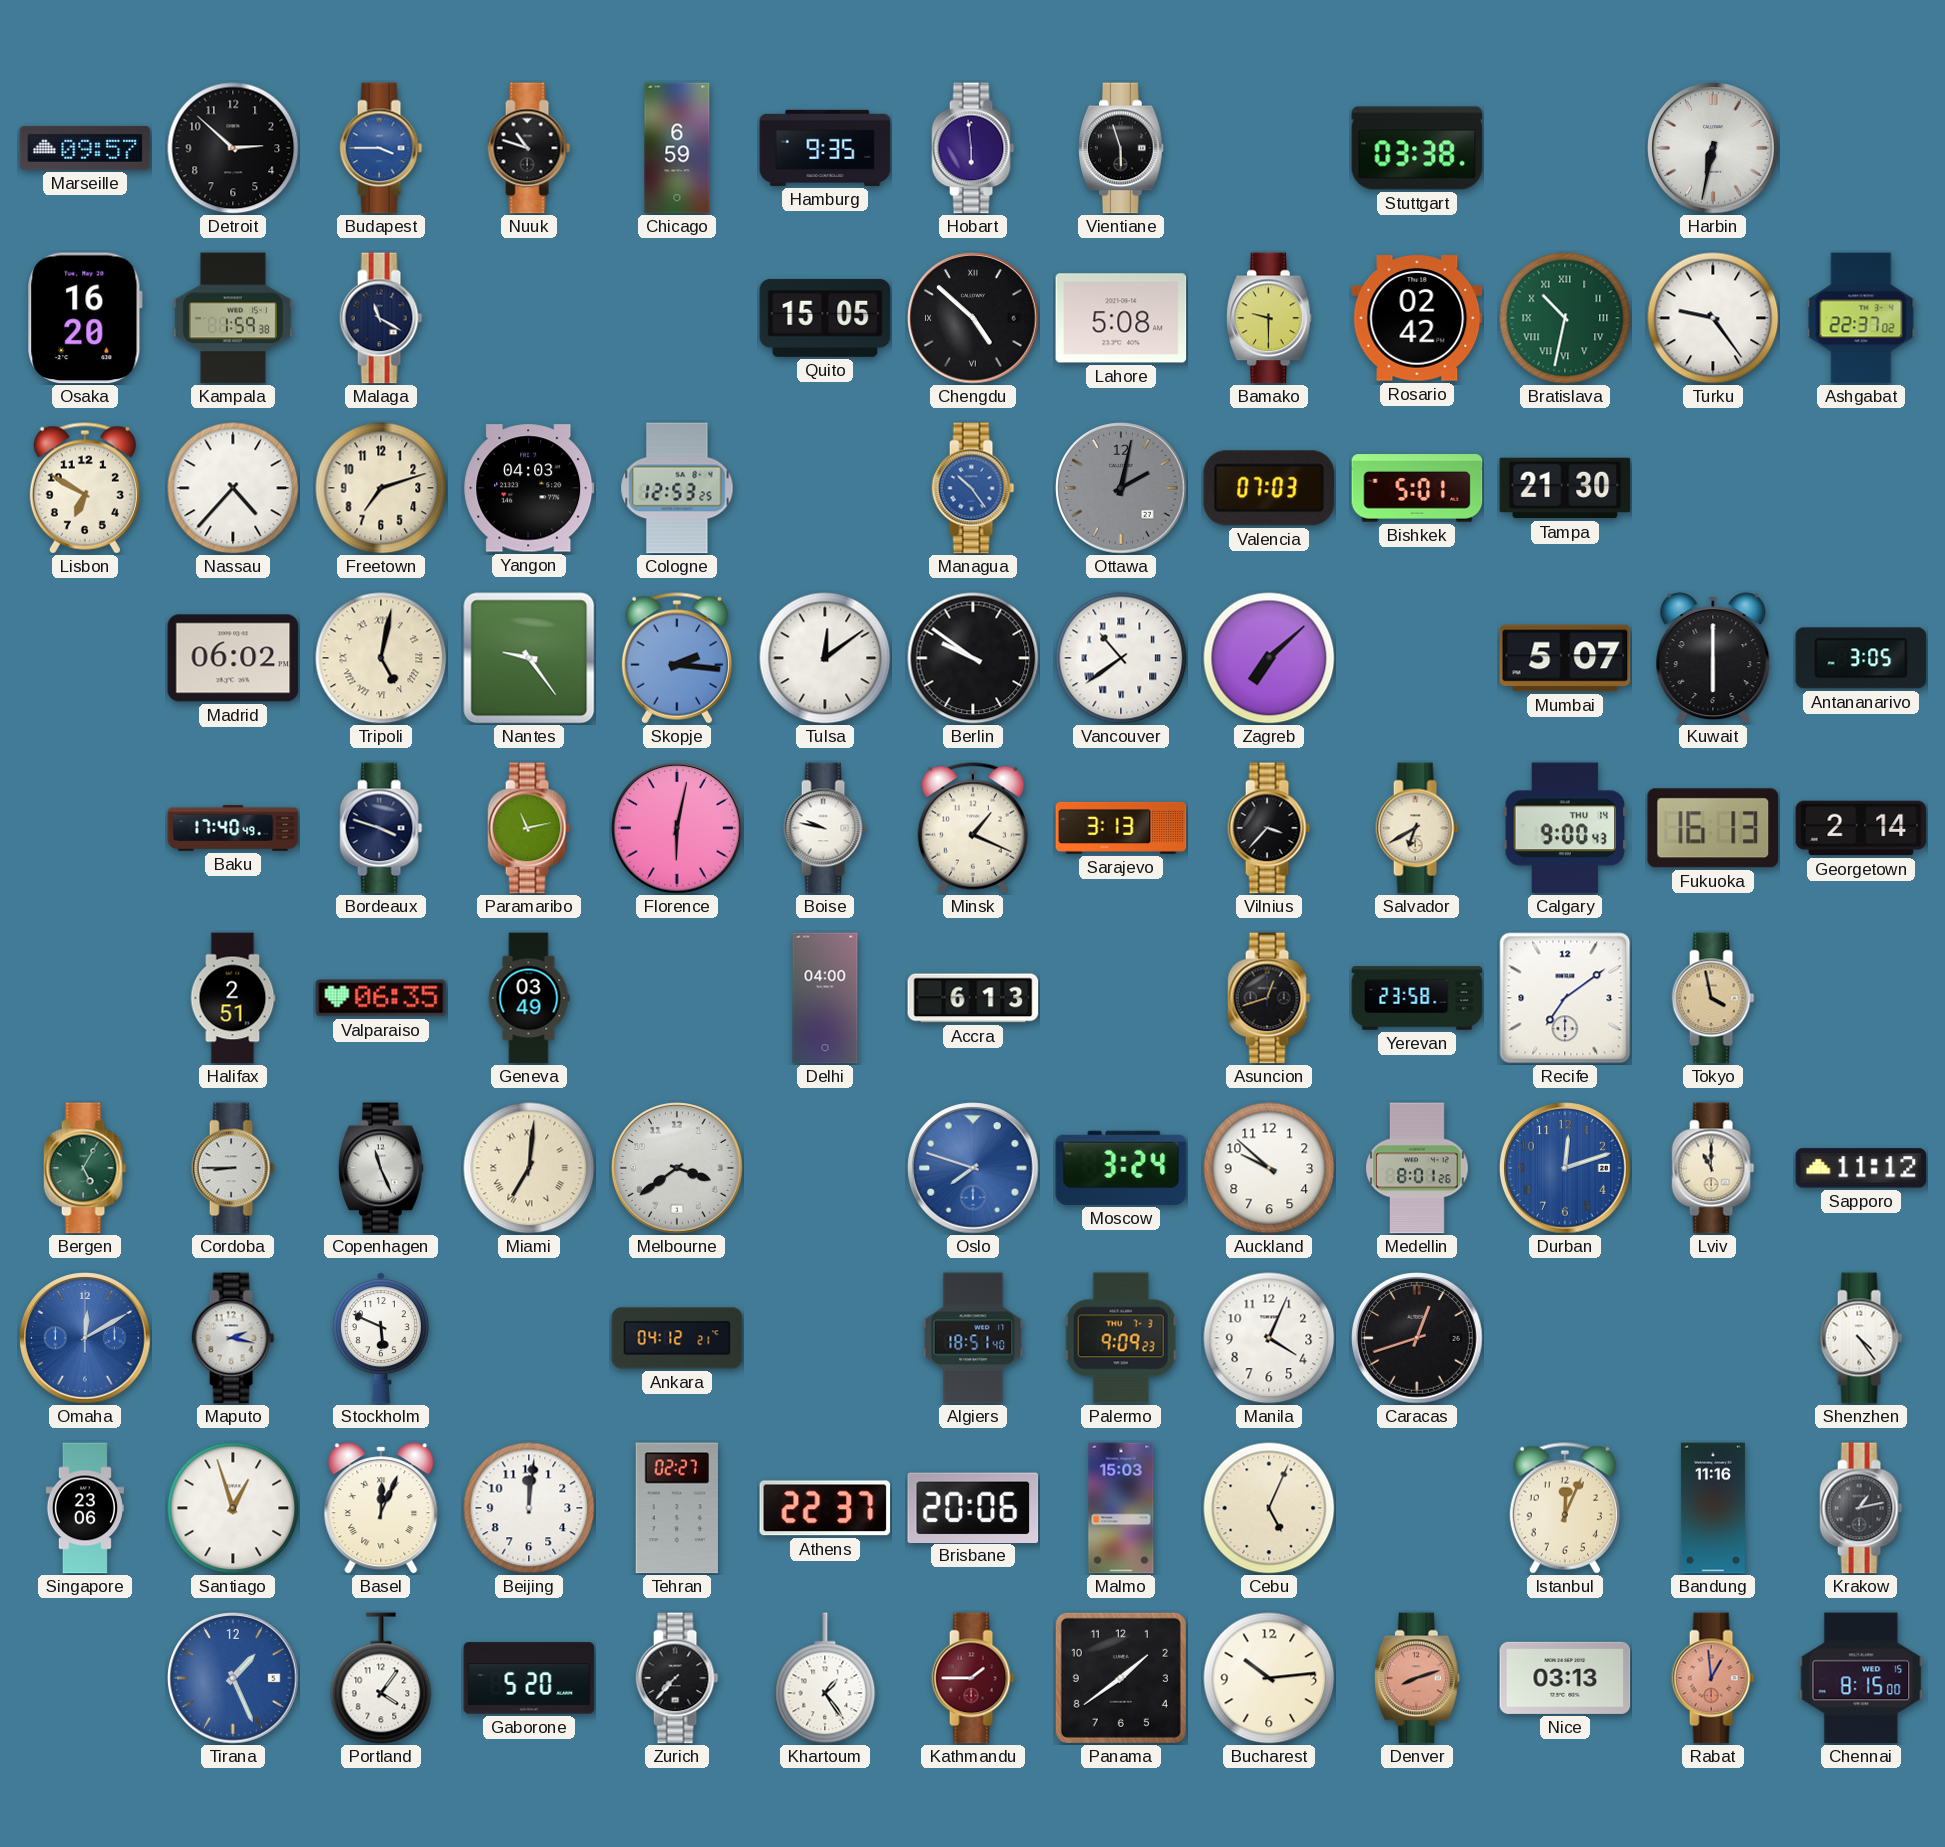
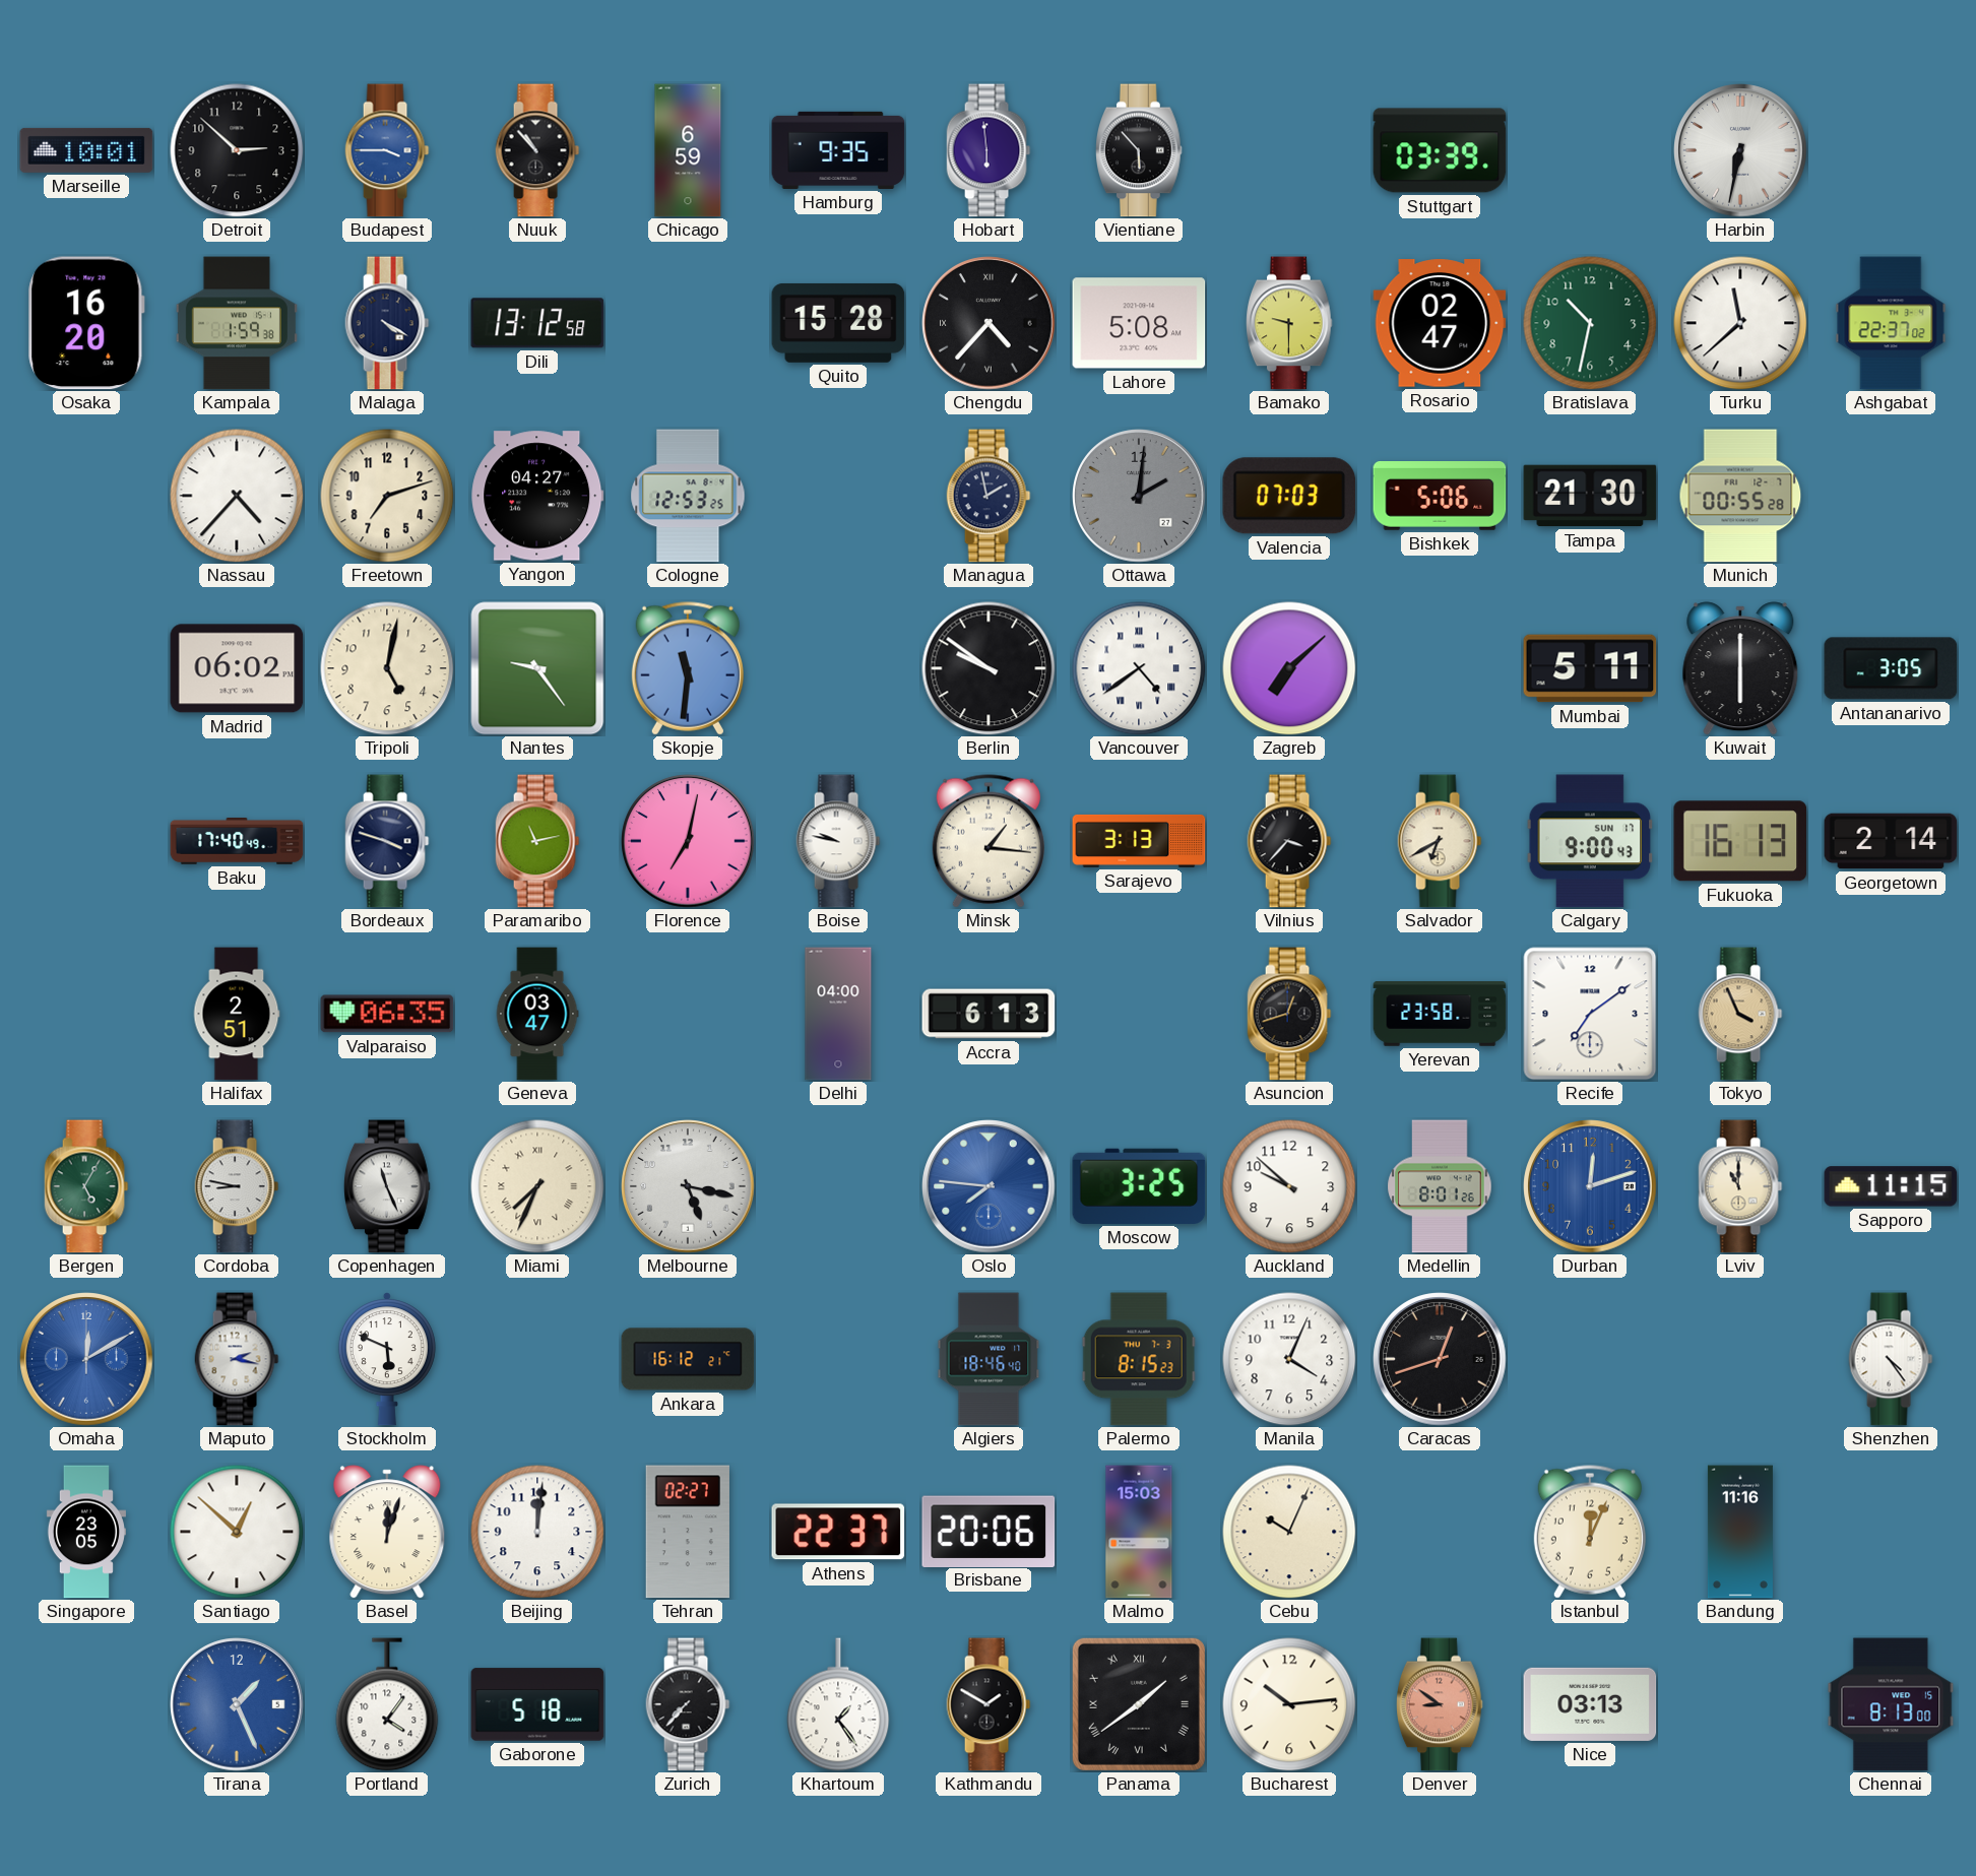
Marseille: 09:57 -> 10:01
Nuuk: 10:48 -> 10:53
Vientiane: 5:57 -> 5:53
Stuttgart: 03:38 -> 03:39
Malaga: 11:20 -> 4:20
Dili: none -> 13:12
Quito: 15:05 -> 15:28
Chengdu: 4:52 -> 4:37
Rosario: 02:42 -> 02:47
Bratislava numerals: Roman -> Arabic
Turku: 9:24 -> 11:38
Lisbon: 6:50 -> none
Yangon: 04:03 -> 04:27
Managua: 10:24 -> 1:58
Managua dial: blue -> navy
Ottawa: 2:02 -> 2:01
Bishkek: 5:01 -> 5:06
Munich: none -> 00:55
Tripoli numerals: Roman -> Arabic
Skopje: 2:16 -> 11:31
Tulsa: 12:09 -> none
Vancouver: 10:39 -> 4:39
Mumbai: 5:07 -> 5:11
Florence: 6:02 -> 7:02
Minsk: 1:19 -> 1:16
Calgary date: THU 14 -> SUN 17
Geneva: 03:49 -> 03:47
Tokyo: 3:58 -> 3:56
Cordoba: 8:45 -> 8:47
Miami: 7:01 -> 7:34
Melbourne: 3:39 -> 5:17
Oslo: 7:48 -> 7:46
Moscow: 3:24 -> 3:25
Sapporo: 11:12 -> 11:15
Ankara: 04:12 -> 16:12
Algiers: 18:51 -> 18:46
Palermo: 9:09 -> 8:15
Singapore: 23:06 -> 23:05
Santiago: 12:57 -> 12:52
Basel: 12:04 -> 12:03
Cebu: 5:04 -> 10:04
Krakow: 1:13 -> none
Gaborone: 5:20 -> 5:18
Kathmandu: 1:45 -> 1:50
Kathmandu dial: burgundy -> black
Panama numerals: Arabic -> Roman
Denver: 8:12 -> 8:51
Rabat: 12:59 -> none
Chennai: 8:15 -> 8:13
